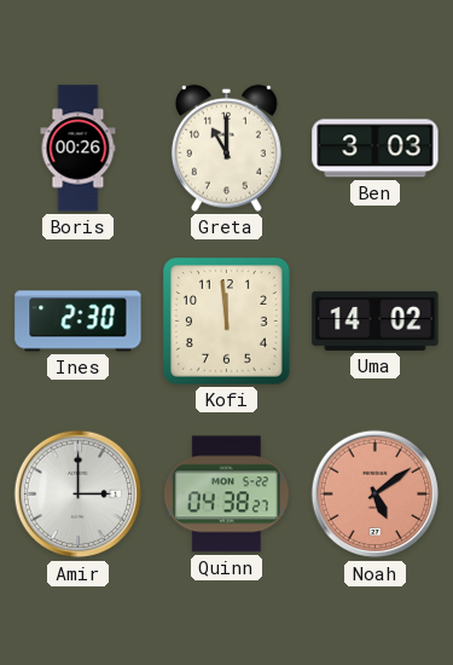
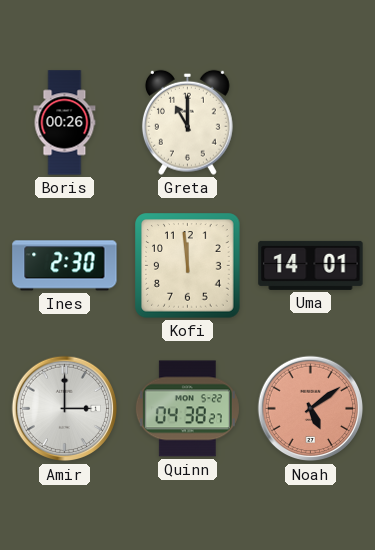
Ben: 3:03 -> none
Uma: 14:02 -> 14:01
